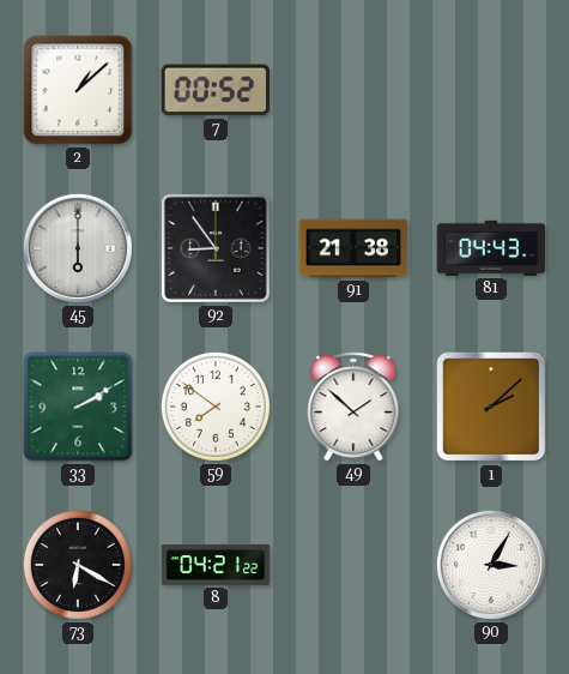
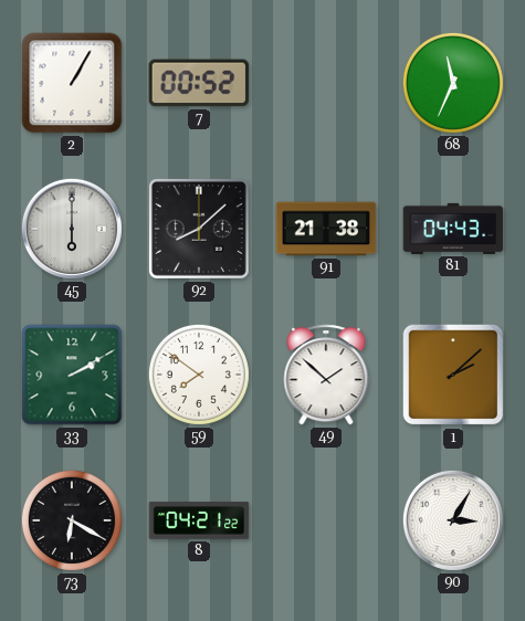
2: 1:08 -> 1:05
68: none -> 11:34
92: 8:54 -> 8:08
